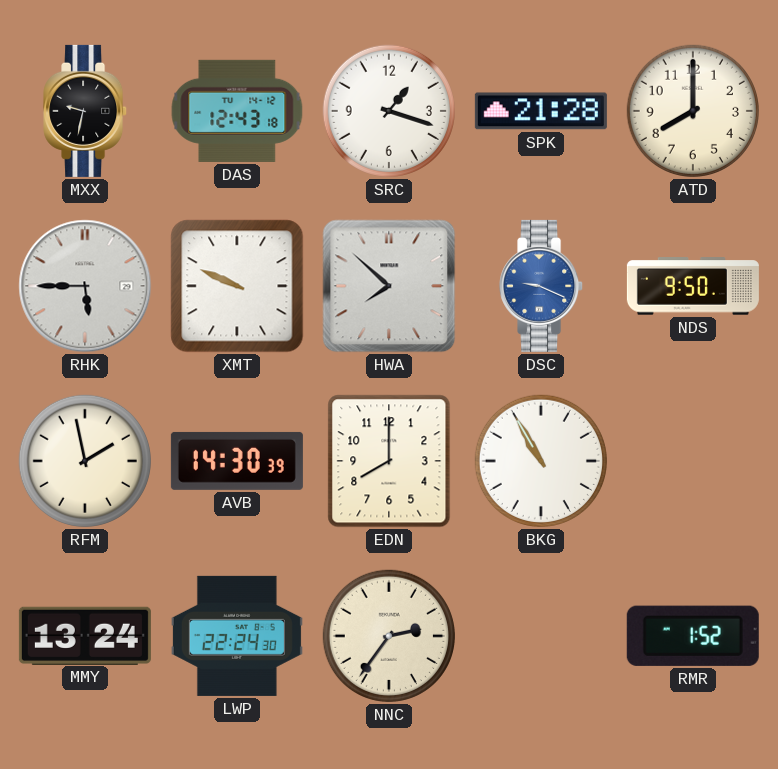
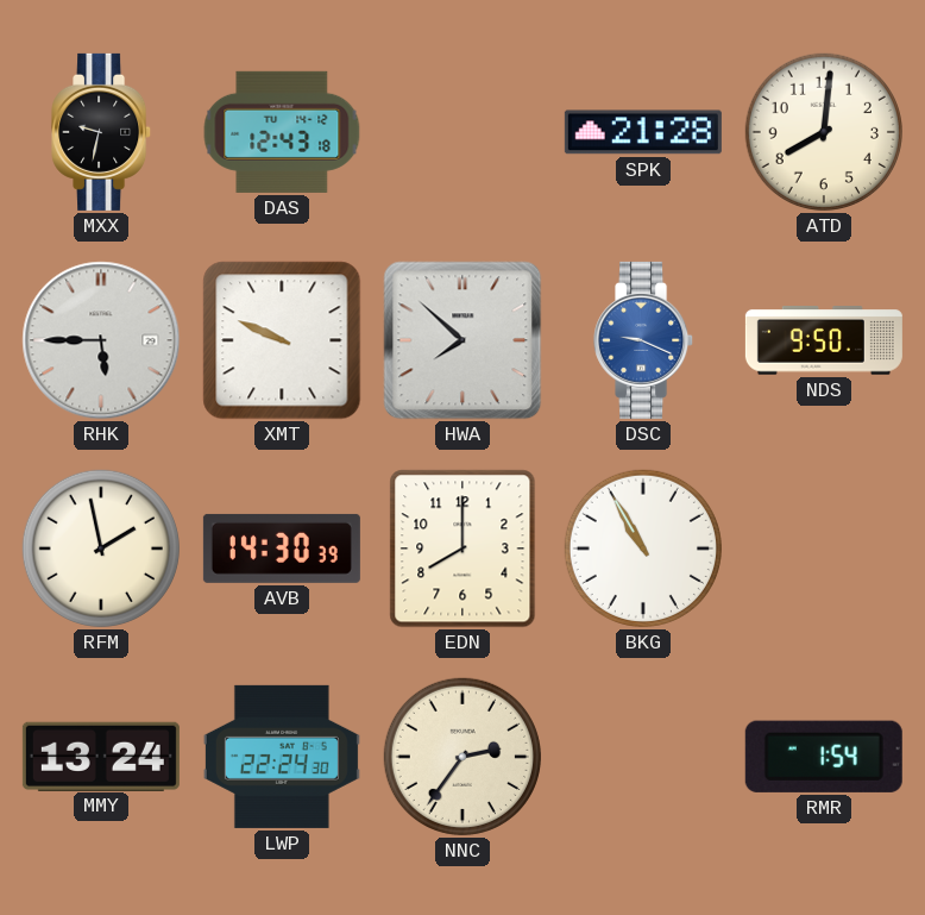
SRC: 1:18 -> none
ATD: 8:00 -> 8:01
RMR: 1:52 -> 1:54
